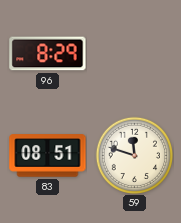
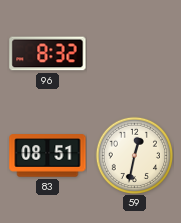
96: 8:29 -> 8:32
59: 11:48 -> 12:32
